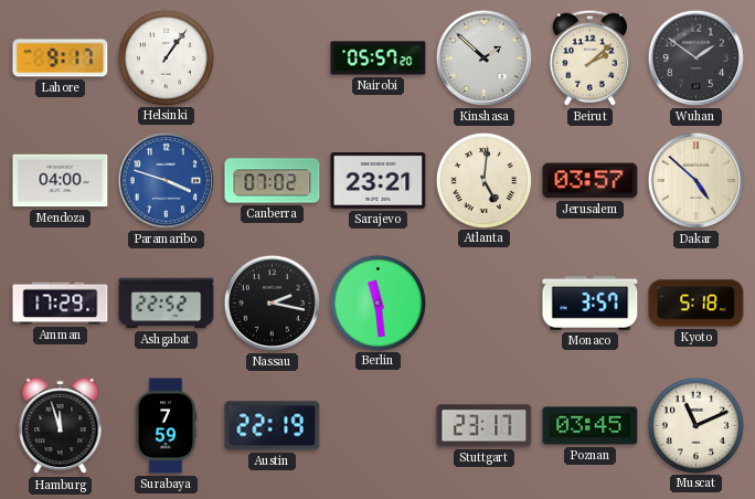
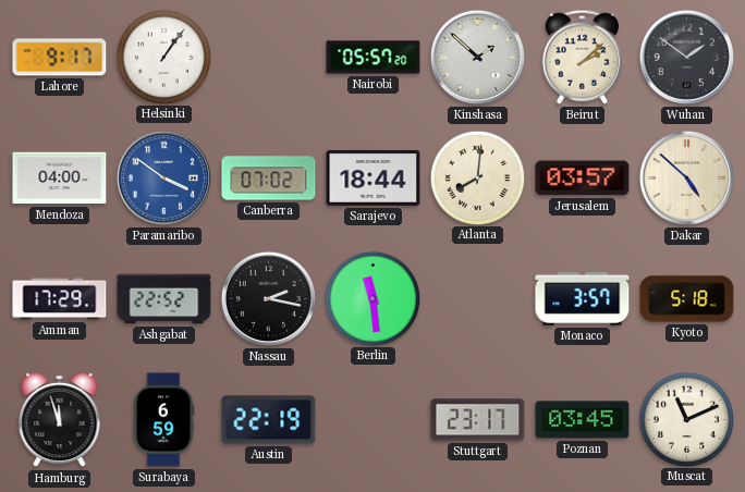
Paramaribo: 3:48 -> 3:51
Sarajevo: 23:21 -> 18:44
Atlanta: 5:01 -> 8:01
Surabaya: 7:59 -> 6:59
